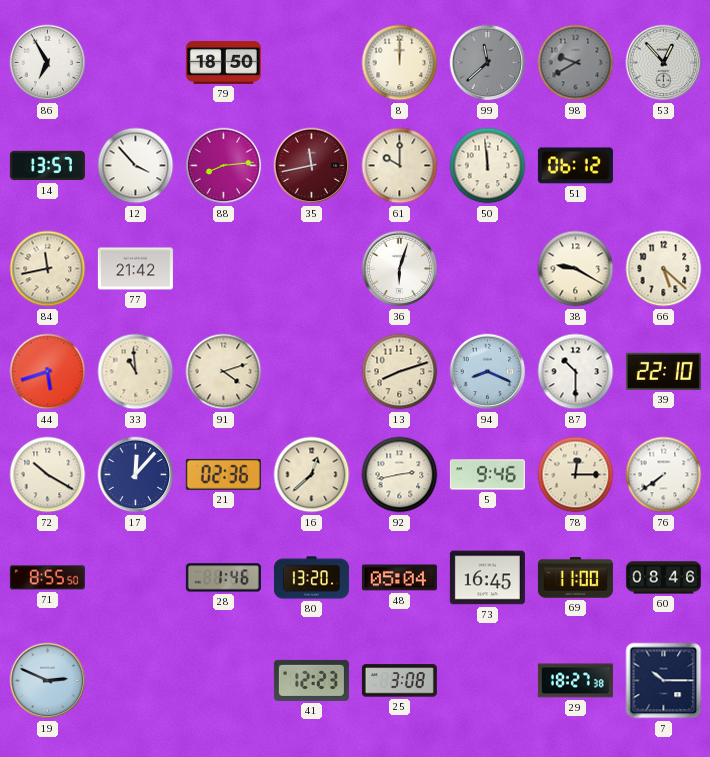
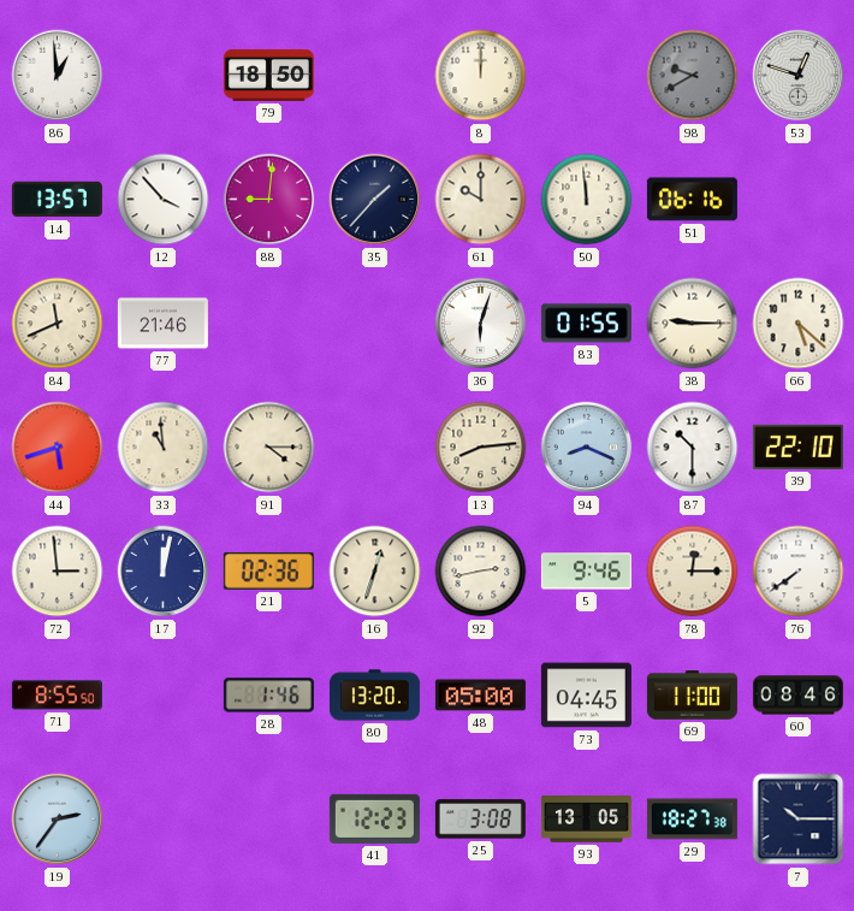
86: 6:55 -> 12:59
99: 11:38 -> none
53: 12:53 -> 12:48
88: 8:14 -> 9:01
35: 11:43 -> 1:37
35 dial: burgundy -> navy
51: 06:12 -> 06:16
84: 11:43 -> 11:41
77: 21:42 -> 21:46
83: none -> 01:55
38: 9:20 -> 9:15
91: 4:12 -> 4:15
13: 8:12 -> 8:14
72: 10:20 -> 2:59
17: 12:07 -> 12:02
16: 12:38 -> 12:33
48: 05:04 -> 05:00
73: 16:45 -> 04:45
19: 2:49 -> 2:36
93: none -> 13:05
